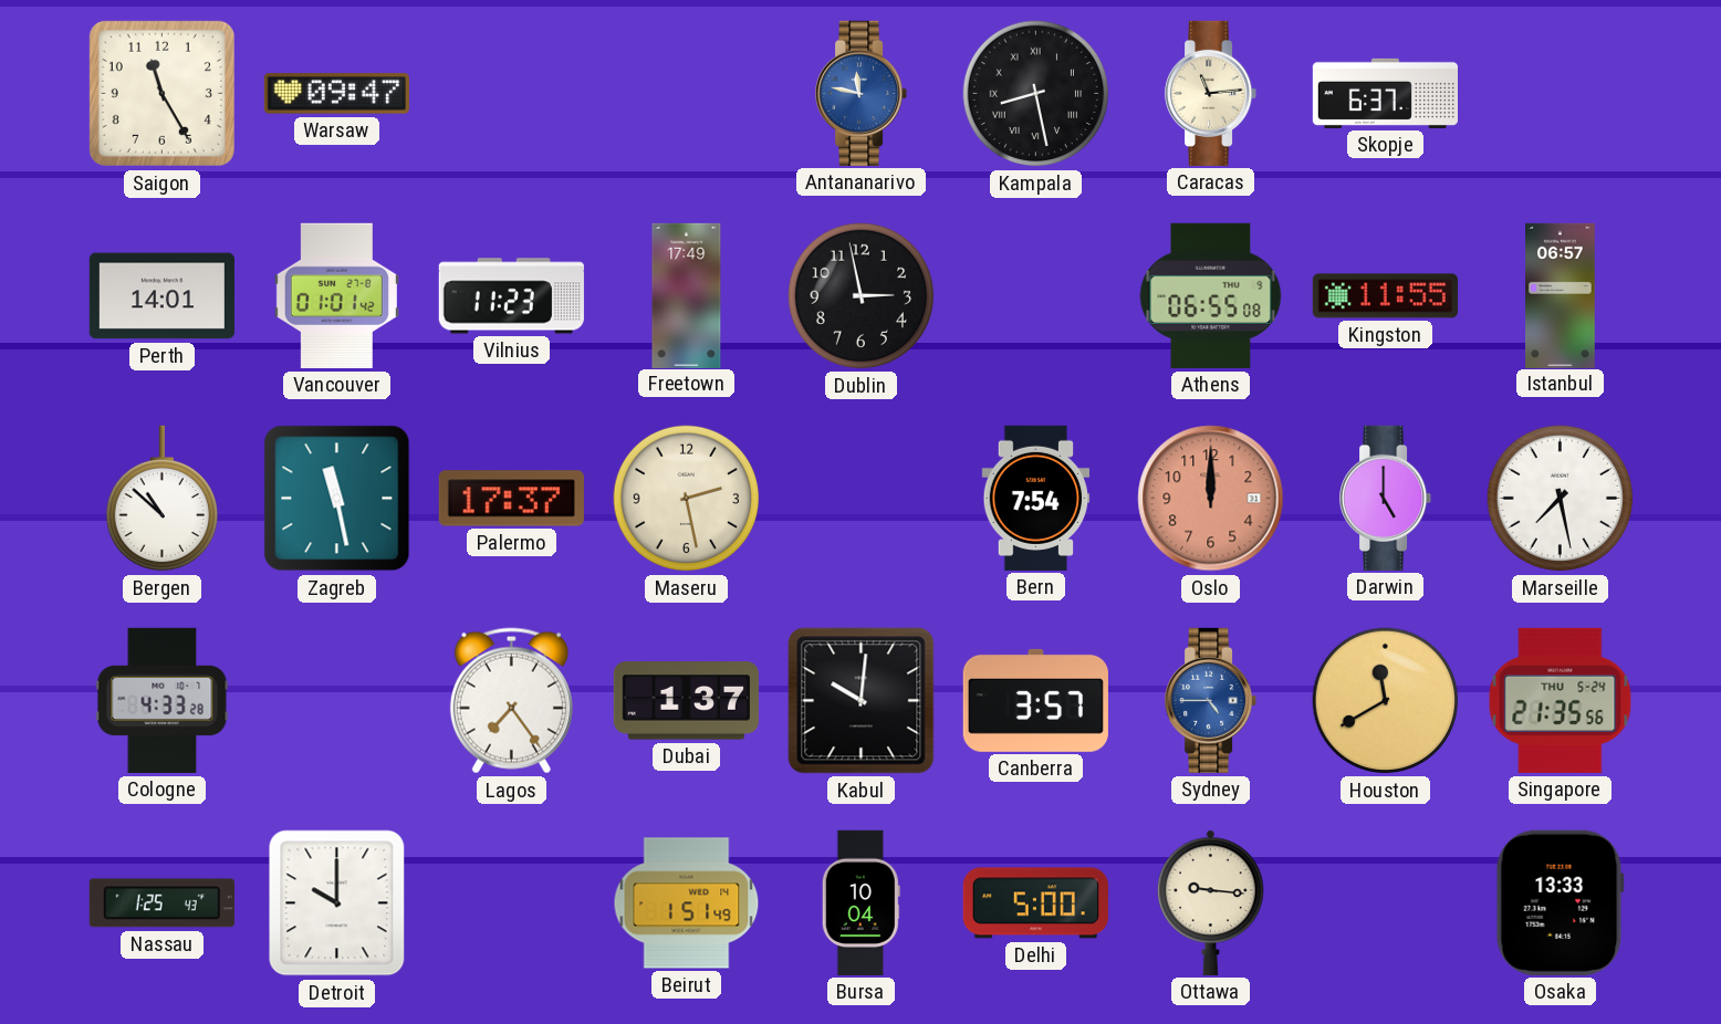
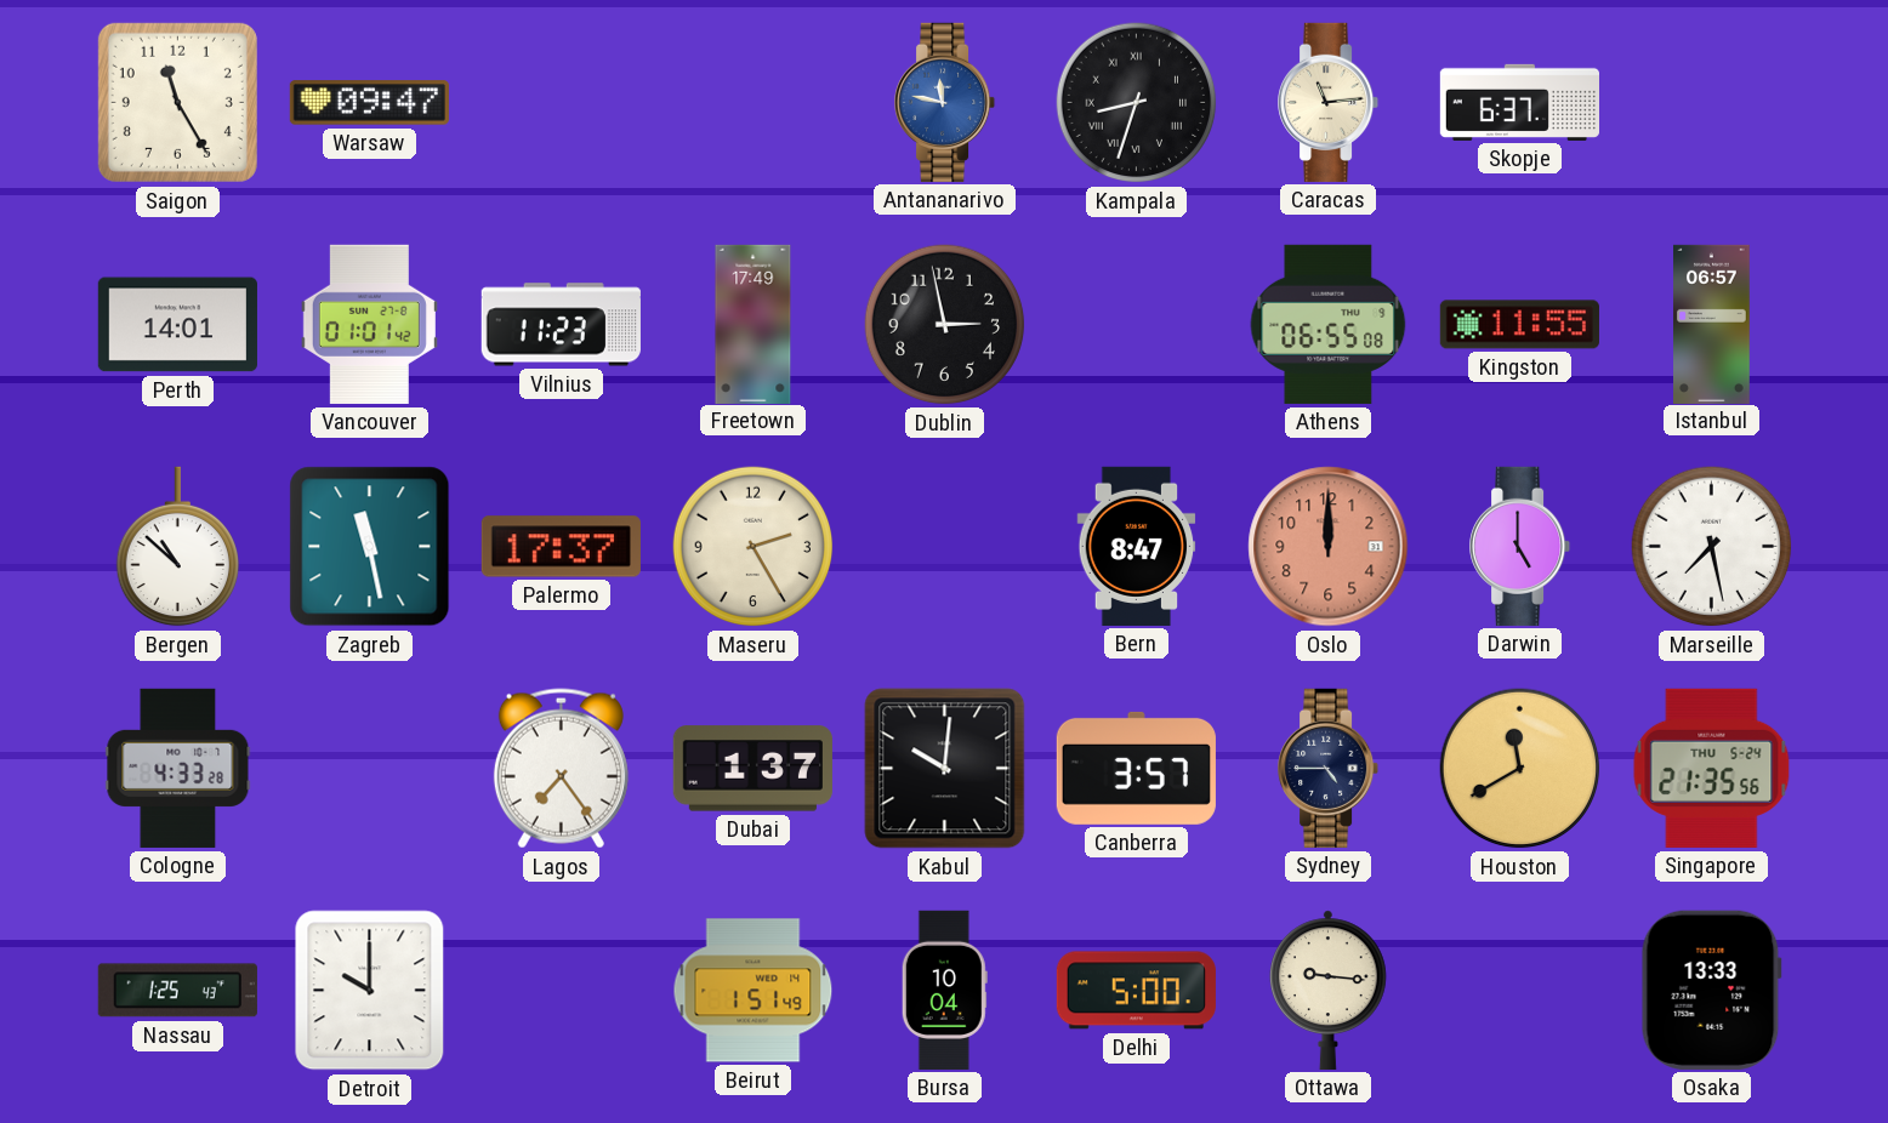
Kampala: 8:28 -> 8:33
Maseru: 2:28 -> 2:25
Bern: 7:54 -> 8:47
Sydney dial: blue -> navy
